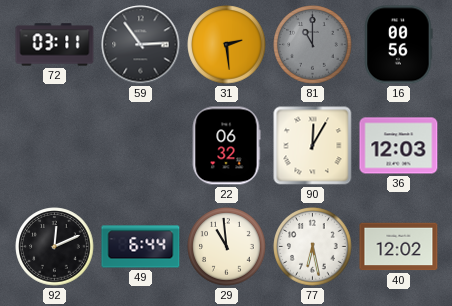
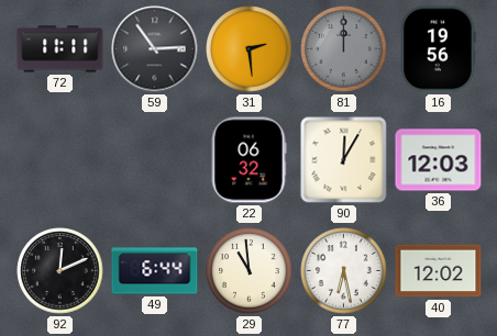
72: 03:11 -> 11:11
81: 11:00 -> 12:00
16: 00:56 -> 19:56
